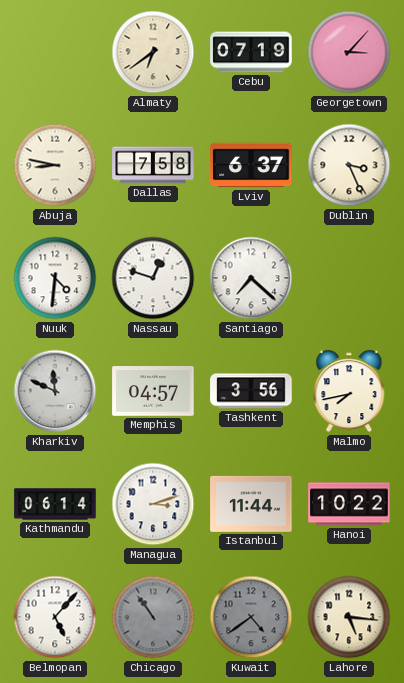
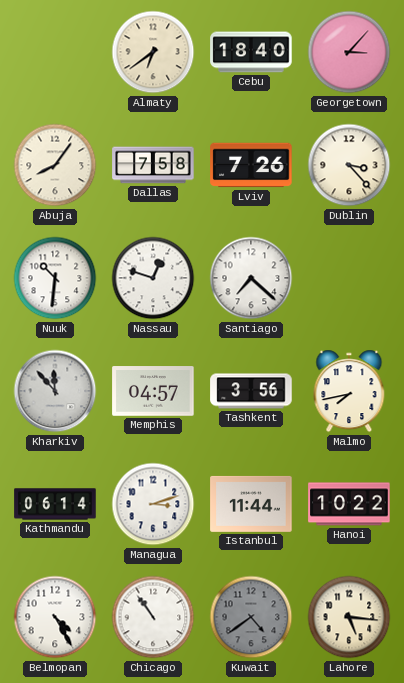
Cebu: 07:19 -> 18:40
Abuja: 8:47 -> 8:06
Lviv: 6:37 -> 7:26
Dublin: 3:26 -> 3:23
Nuuk: 4:31 -> 10:31
Kharkiv: 11:49 -> 11:53
Belmopan: 5:07 -> 4:25
Chicago dial: grey -> white
